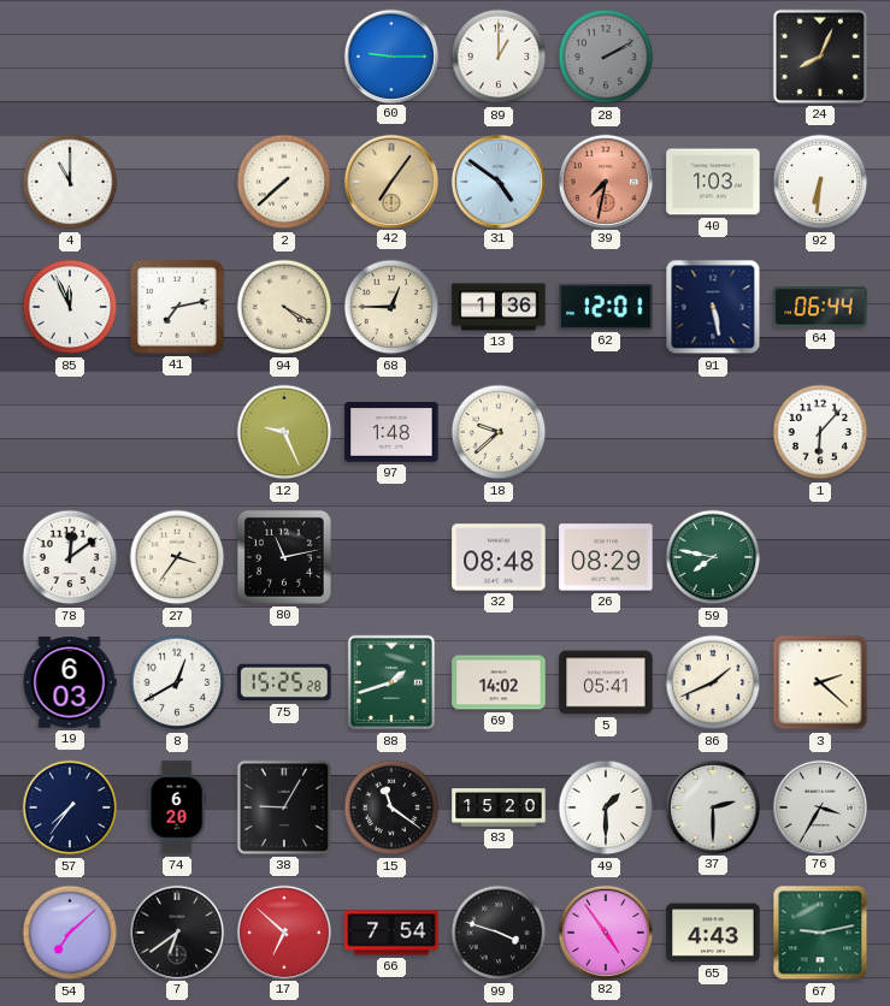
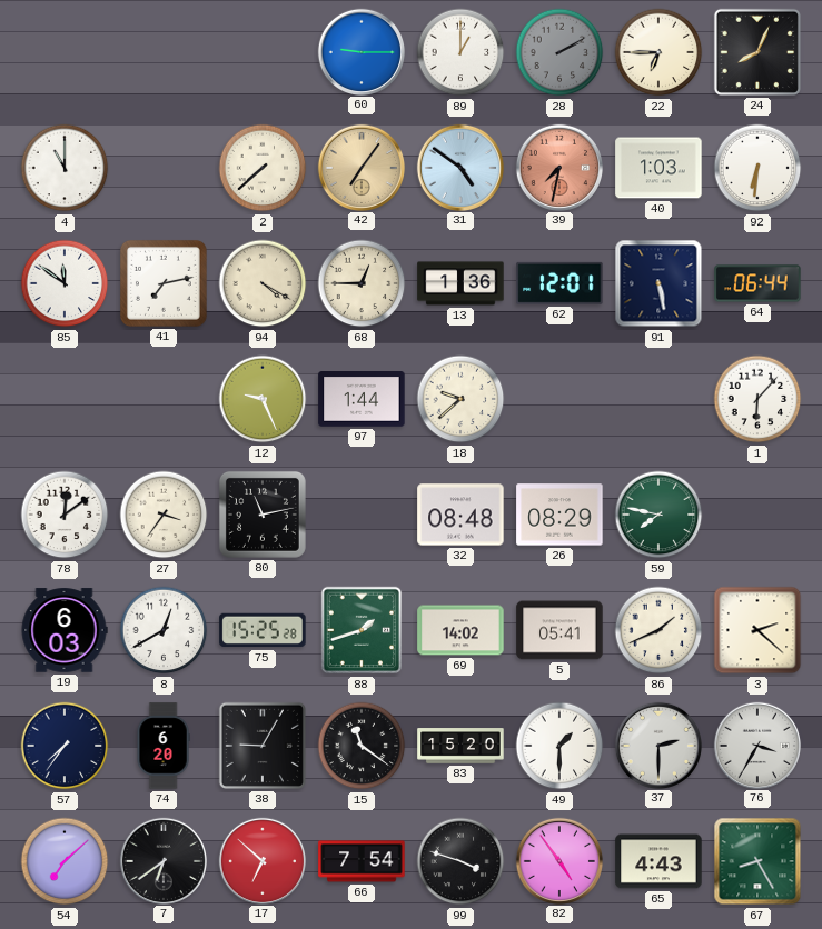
22: none -> 6:45
85: 11:56 -> 11:51
97: 1:48 -> 1:44
67: 9:13 -> 8:25
